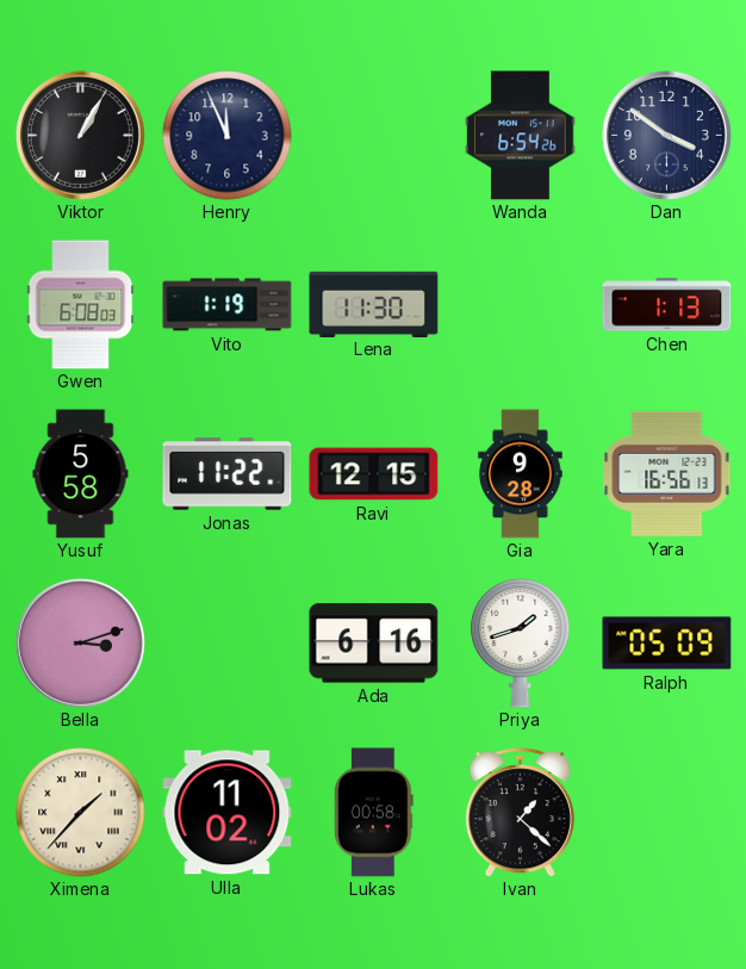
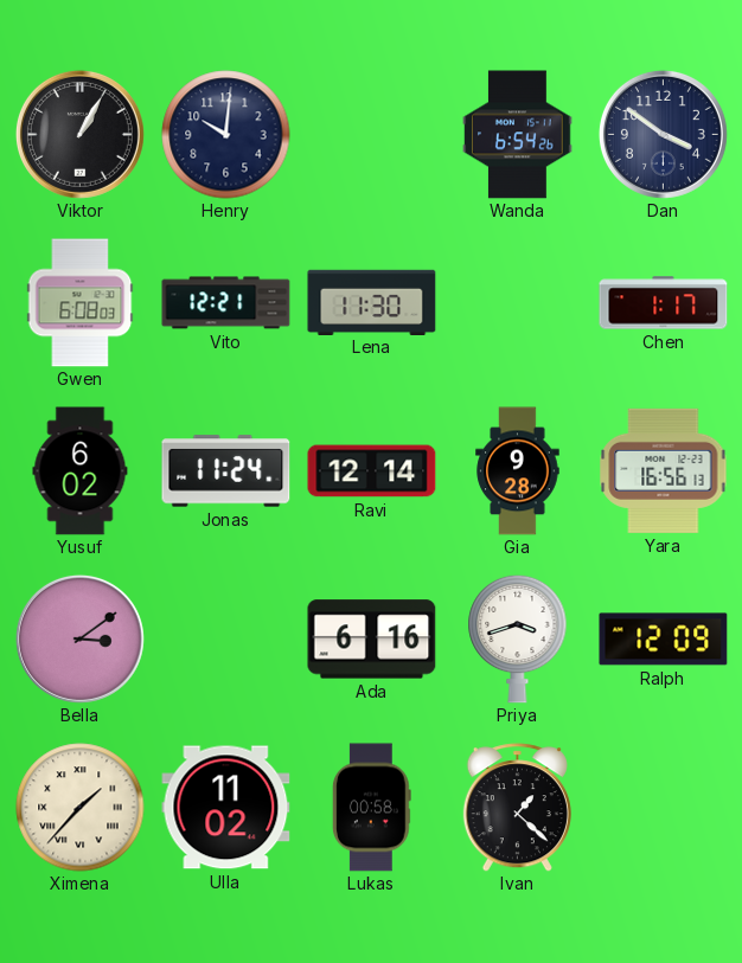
Henry: 11:56 -> 10:01
Vito: 1:19 -> 12:21
Chen: 1:13 -> 1:17
Yusuf: 5:58 -> 6:02
Jonas: 11:22 -> 11:24
Ravi: 12:15 -> 12:14
Bella: 3:12 -> 3:09
Priya: 1:42 -> 3:42
Ralph: 05:09 -> 12:09
